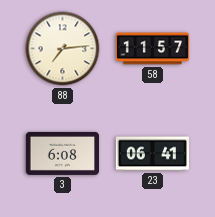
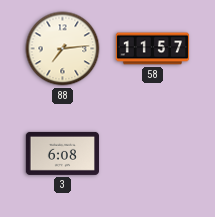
23: 06:41 -> none
